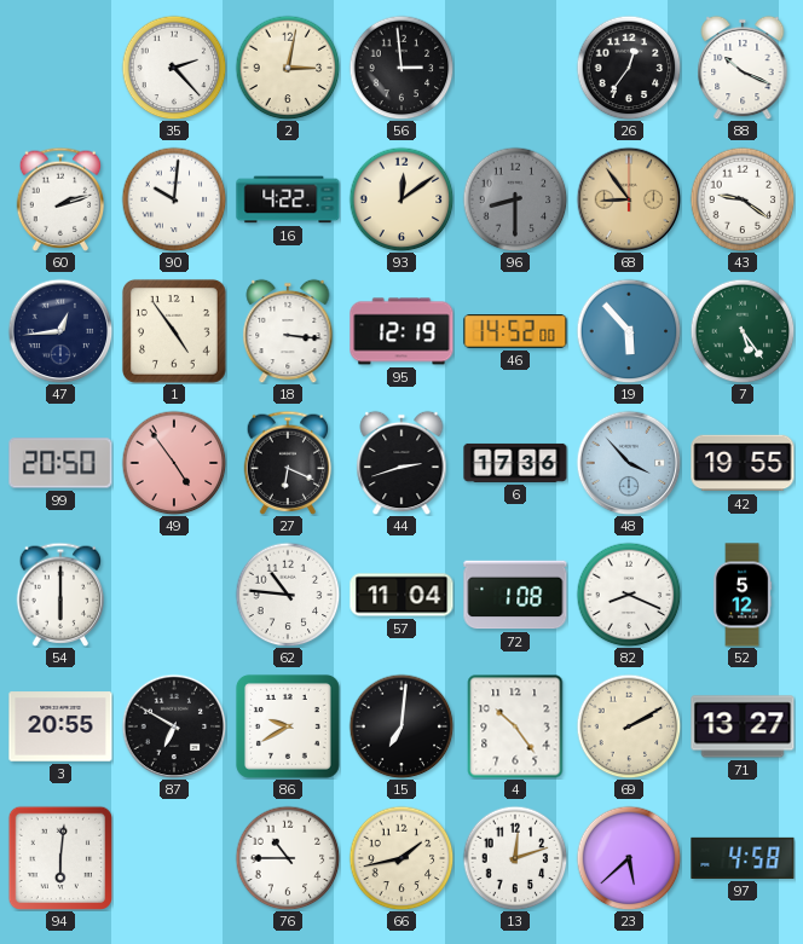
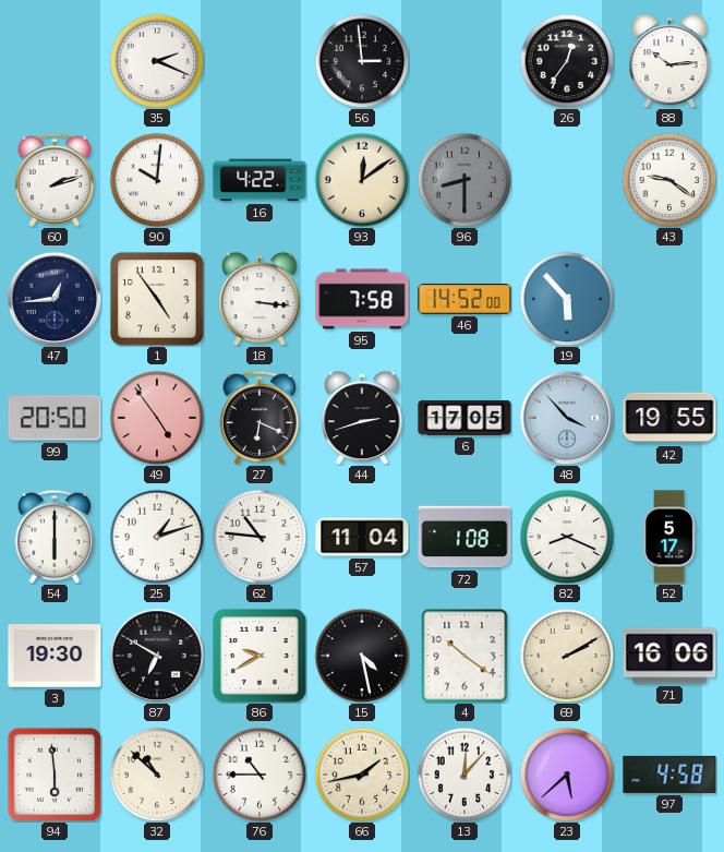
35: 2:23 -> 2:19
2: 3:02 -> none
88: 10:19 -> 10:14
68: 8:54 -> none
95: 12:19 -> 7:58
7: 5:24 -> none
6: 17:36 -> 17:05
25: none -> 1:12
52: 5:12 -> 5:17
3: 20:55 -> 19:30
15: 7:01 -> 4:28
4: 10:24 -> 10:21
71: 13:27 -> 16:06
94: 6:01 -> 5:59
32: none -> 10:52
13: 12:12 -> 12:07
